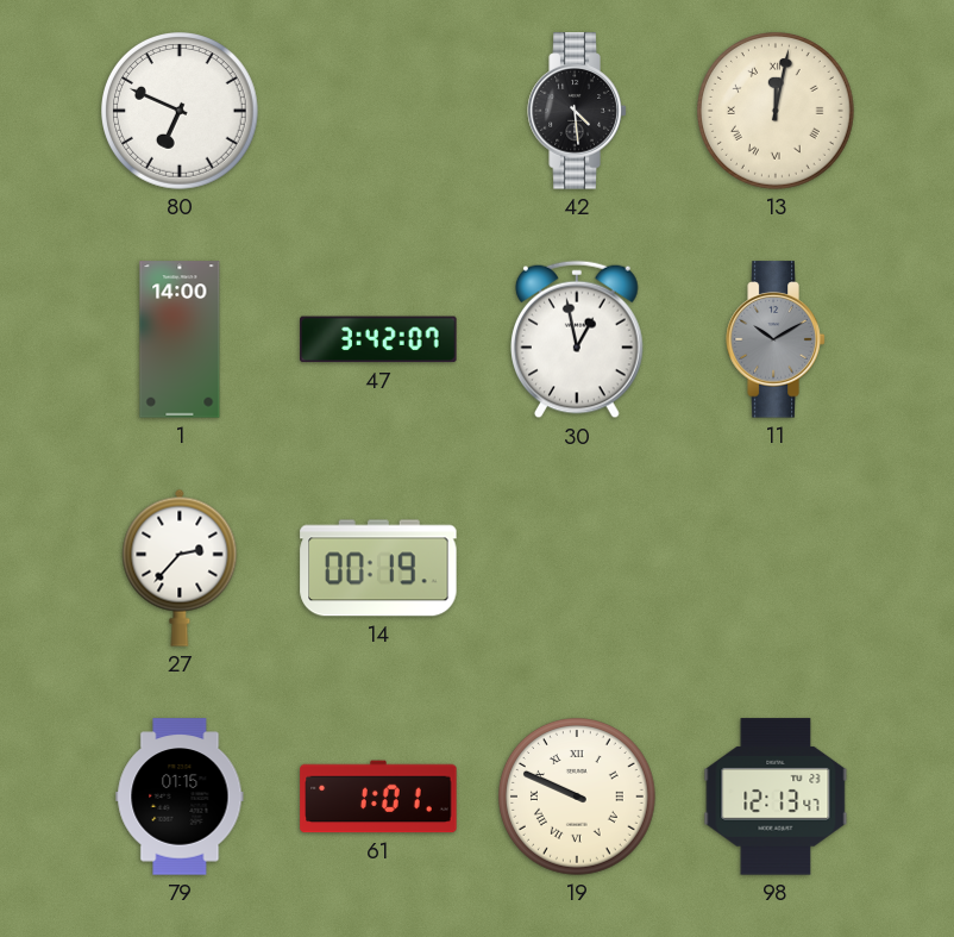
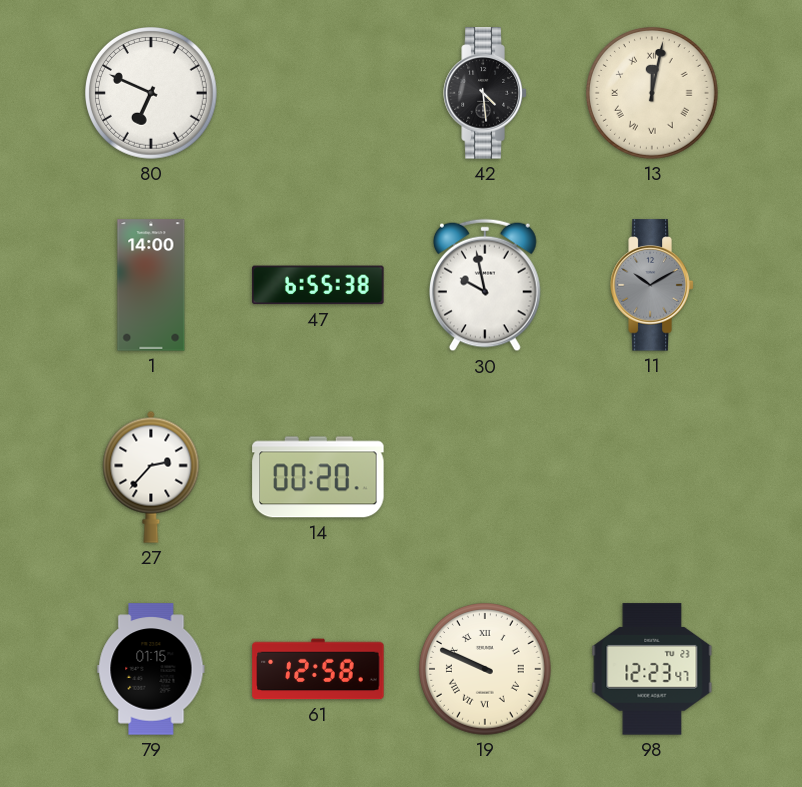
47: 3:42 -> 6:55
30: 12:58 -> 9:58
14: 00:19 -> 00:20
61: 1:01 -> 12:58
98: 12:13 -> 12:23
